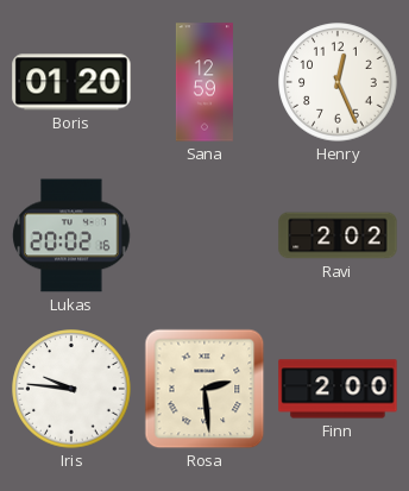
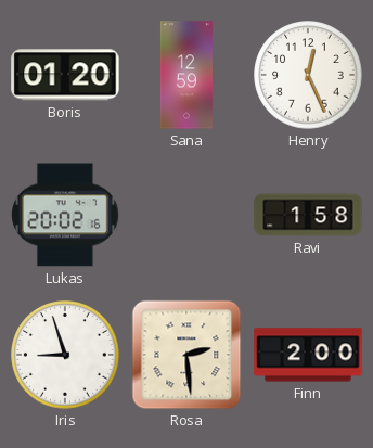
Ravi: 2:02 -> 1:58
Iris: 9:46 -> 8:57
